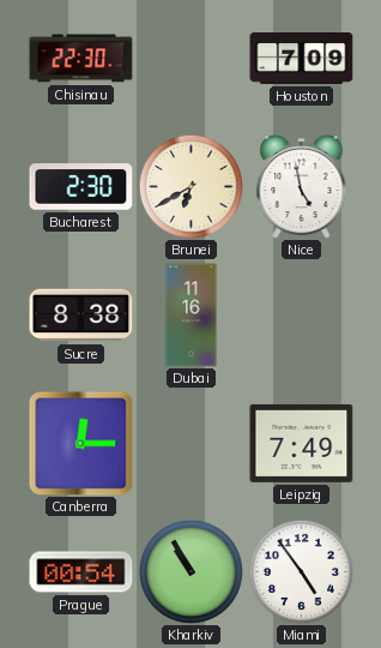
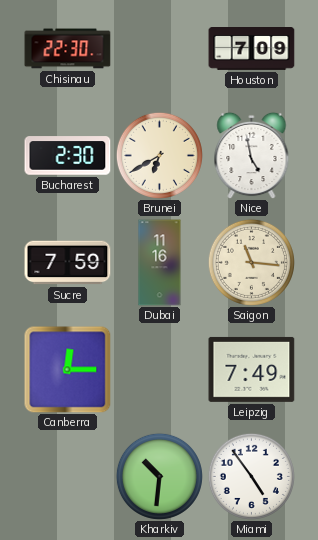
Sucre: 8:38 -> 7:59
Saigon: none -> 11:16
Prague: 00:54 -> none
Kharkiv: 10:55 -> 10:31
